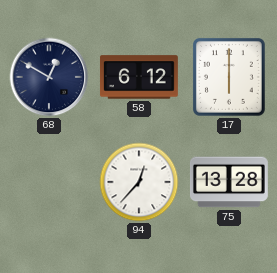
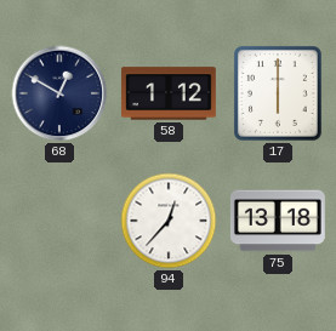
58: 6:12 -> 1:12
75: 13:28 -> 13:18
